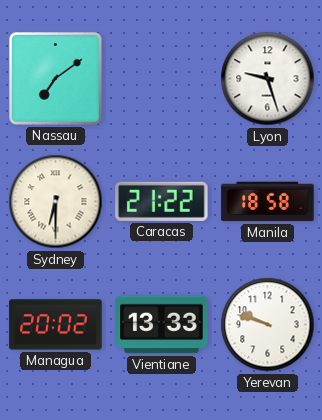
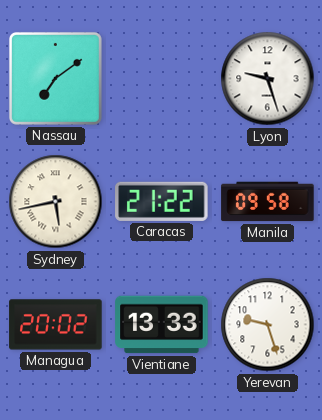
Sydney: 6:30 -> 5:43
Manila: 18:58 -> 09:58
Yerevan: 9:48 -> 9:27
